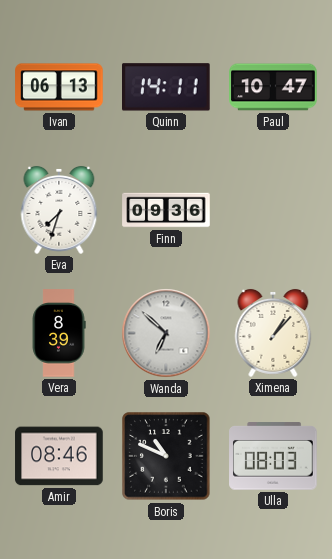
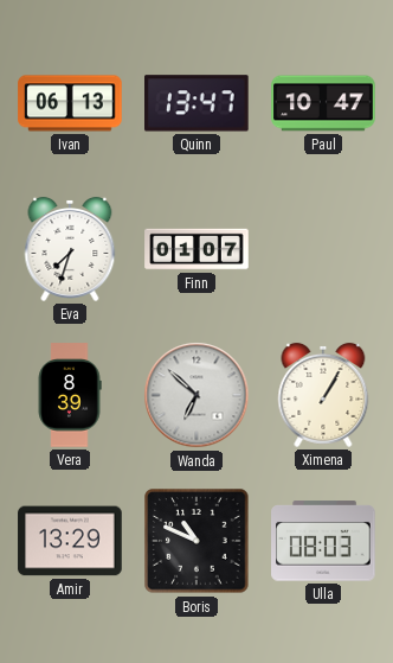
Quinn: 14:11 -> 13:47
Finn: 09:36 -> 01:07
Ximena: 1:07 -> 1:05
Amir: 08:46 -> 13:29
